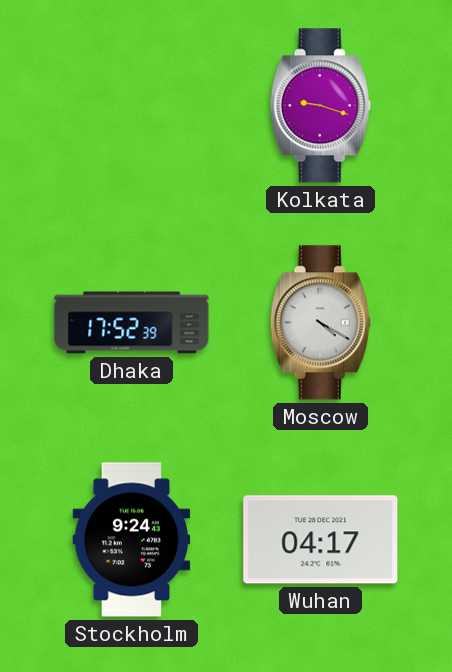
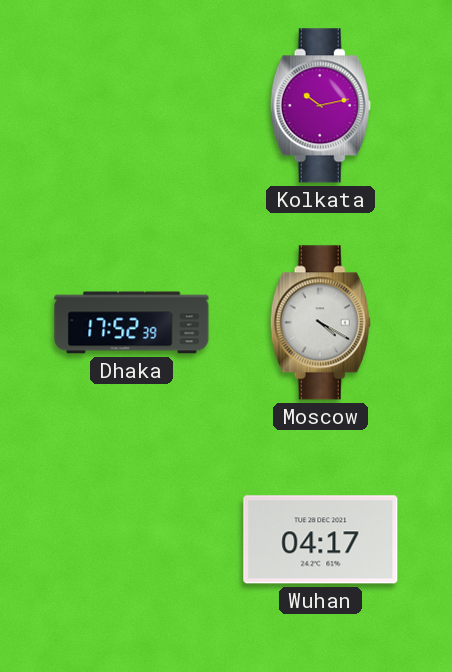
Kolkata: 9:18 -> 10:13
Stockholm: 9:24 -> none
